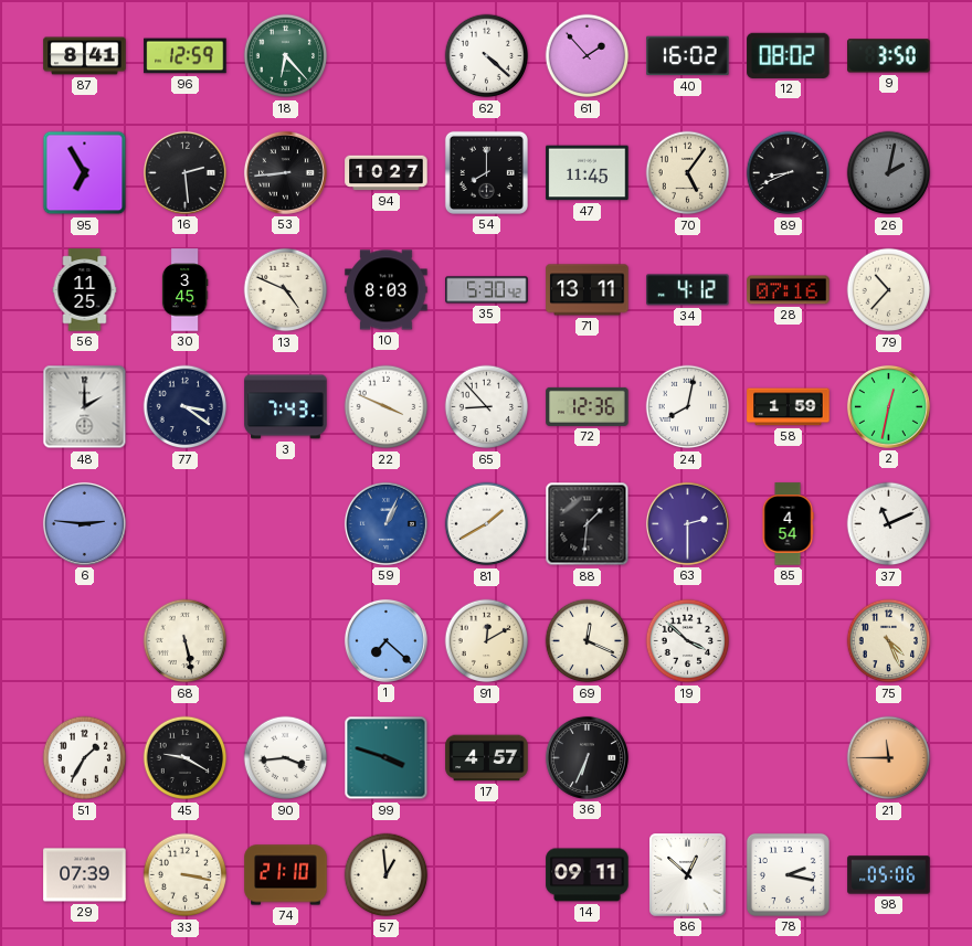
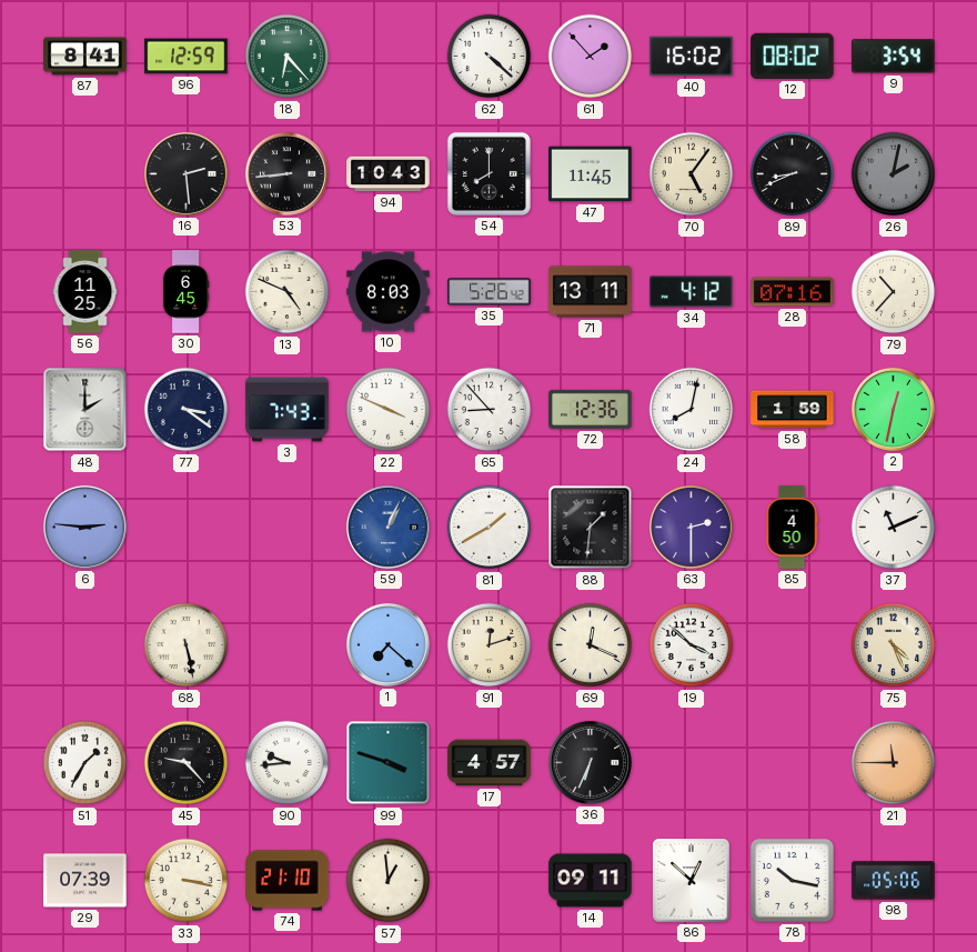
9: 3:50 -> 3:54
95: 6:55 -> none
94: 10:27 -> 10:43
30: 3:45 -> 6:45
35: 5:30 -> 5:26
85: 4:54 -> 4:50
91: 12:10 -> 12:12
45: 9:20 -> 9:23
90: 3:44 -> 9:44
78: 2:17 -> 10:17
